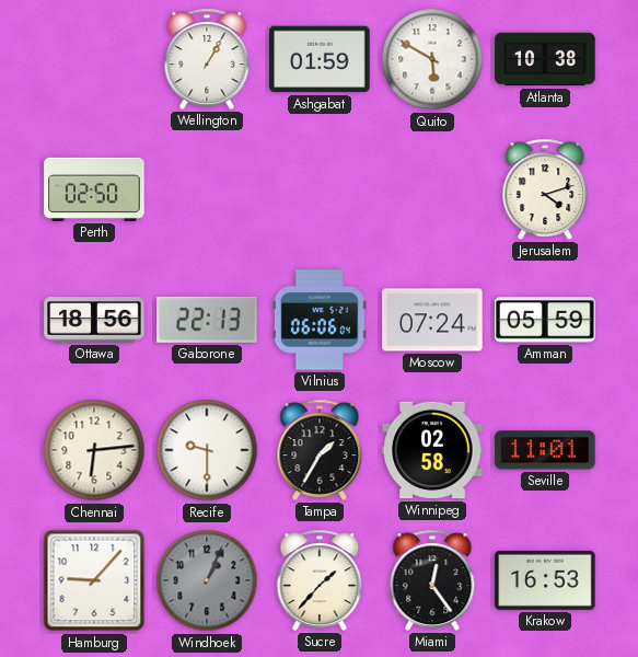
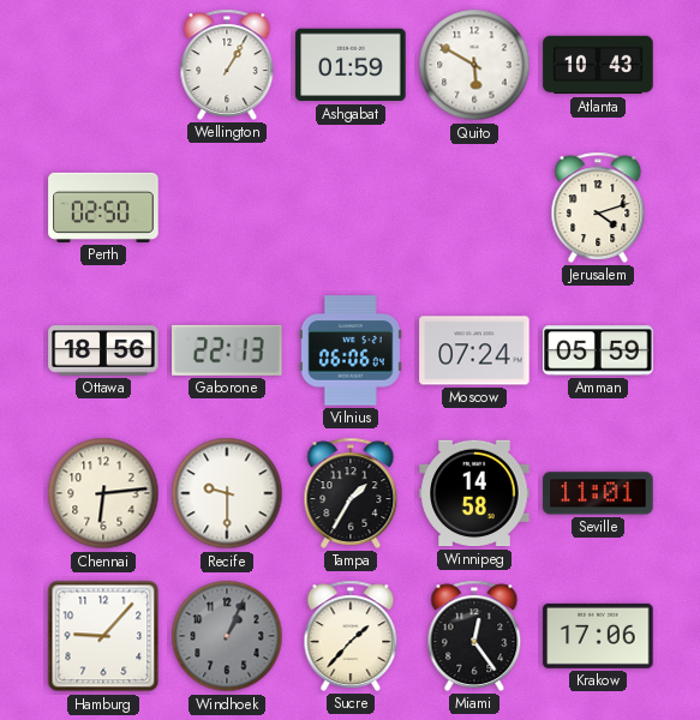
Atlanta: 10:38 -> 10:43
Winnipeg: 02:58 -> 14:58
Krakow: 16:53 -> 17:06
